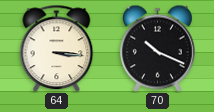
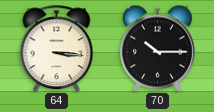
70: 10:19 -> 10:15
